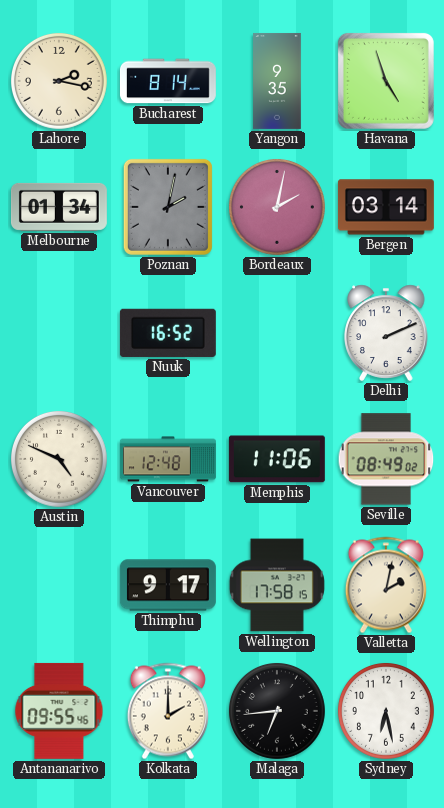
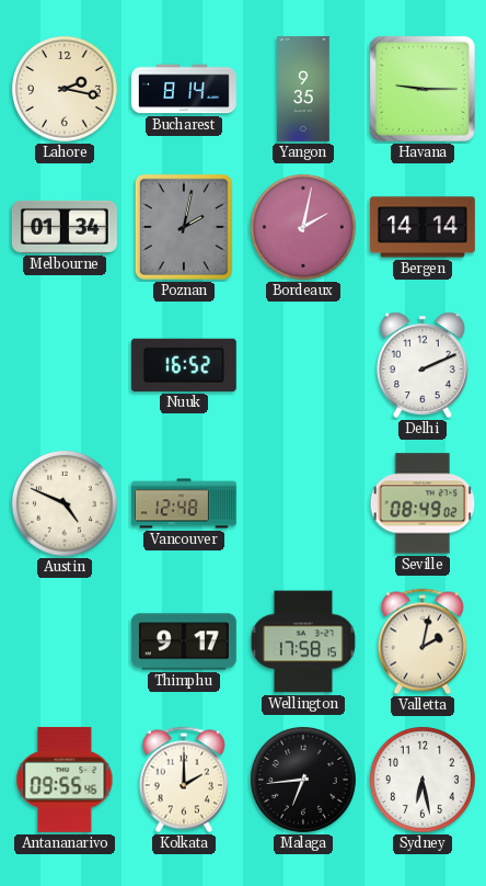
Havana: 4:57 -> 9:15
Bergen: 03:14 -> 14:14
Memphis: 11:06 -> none
